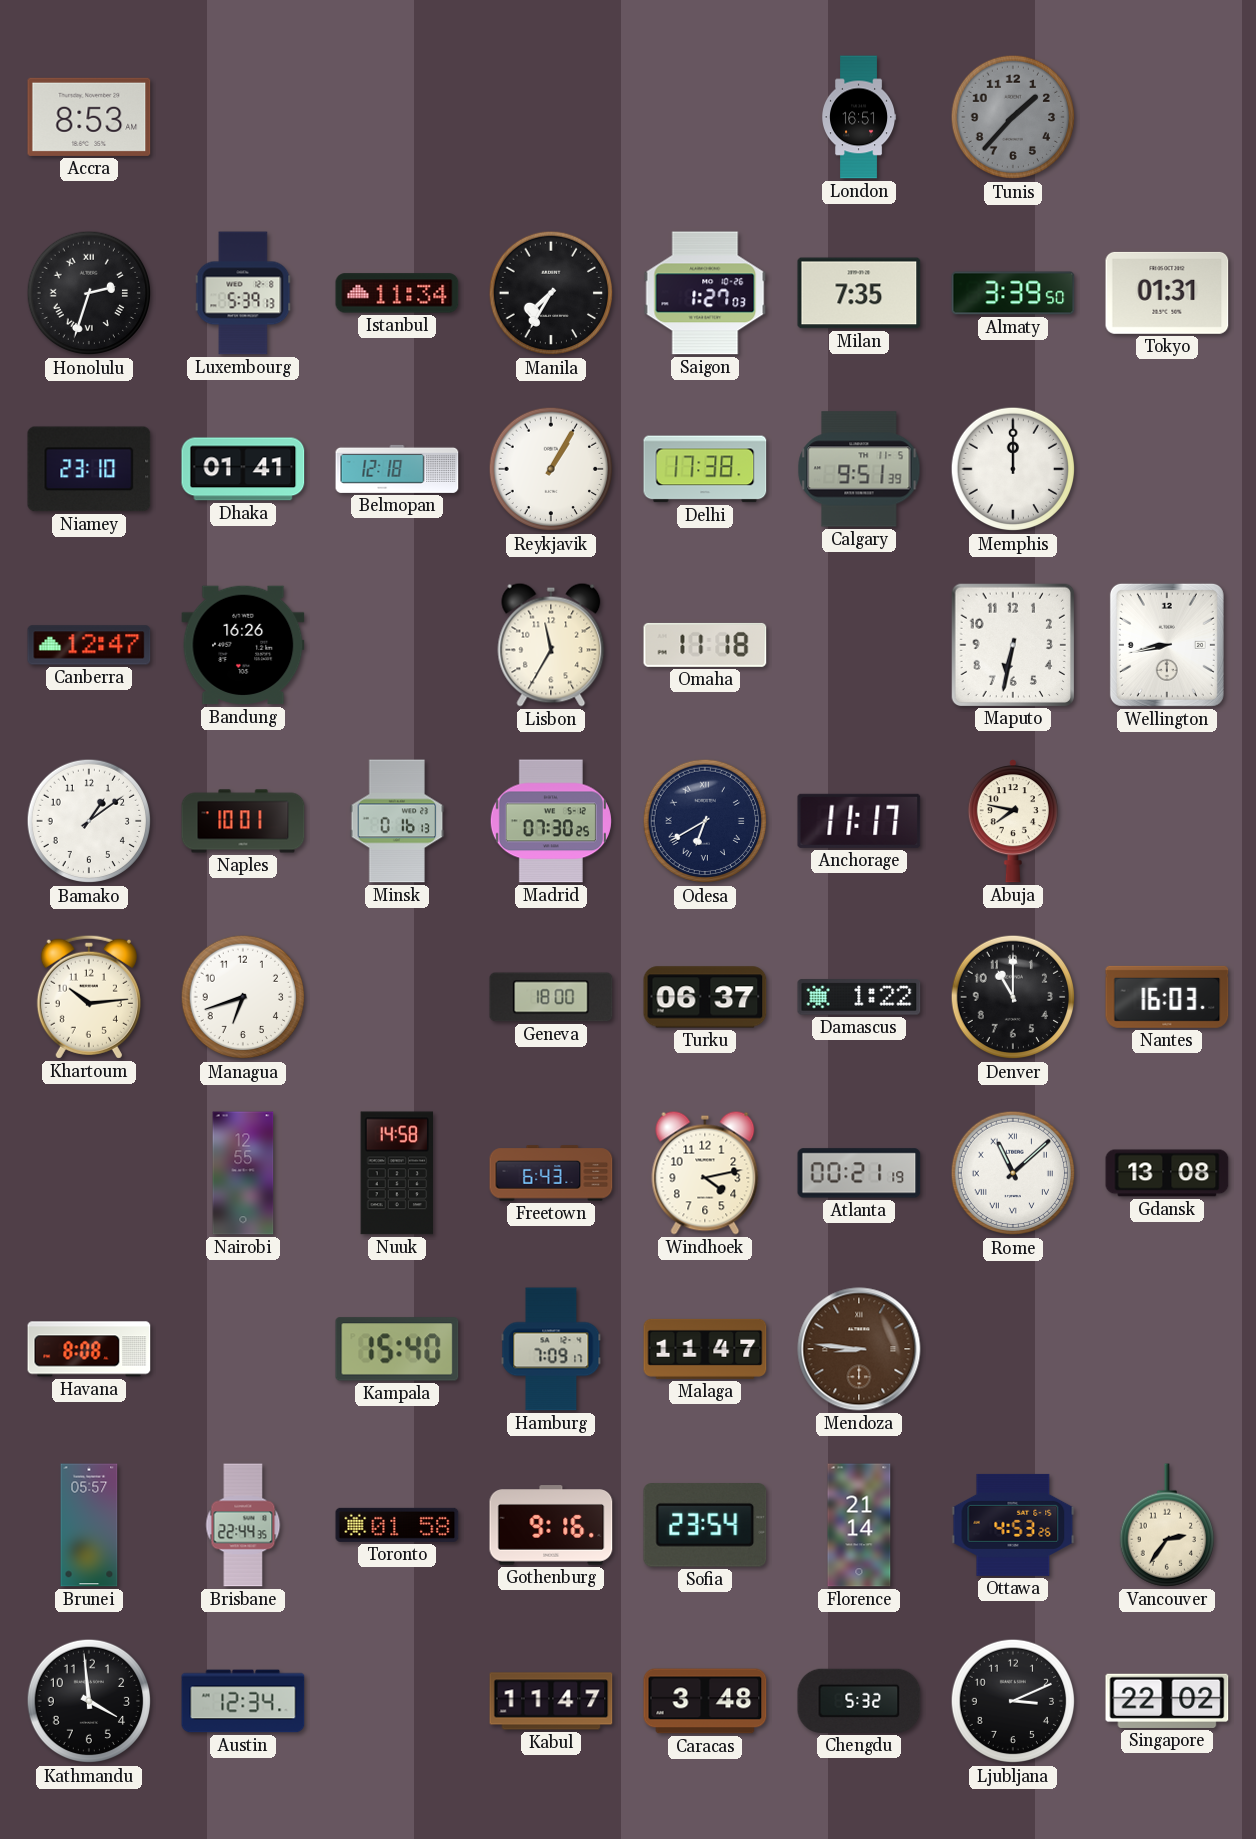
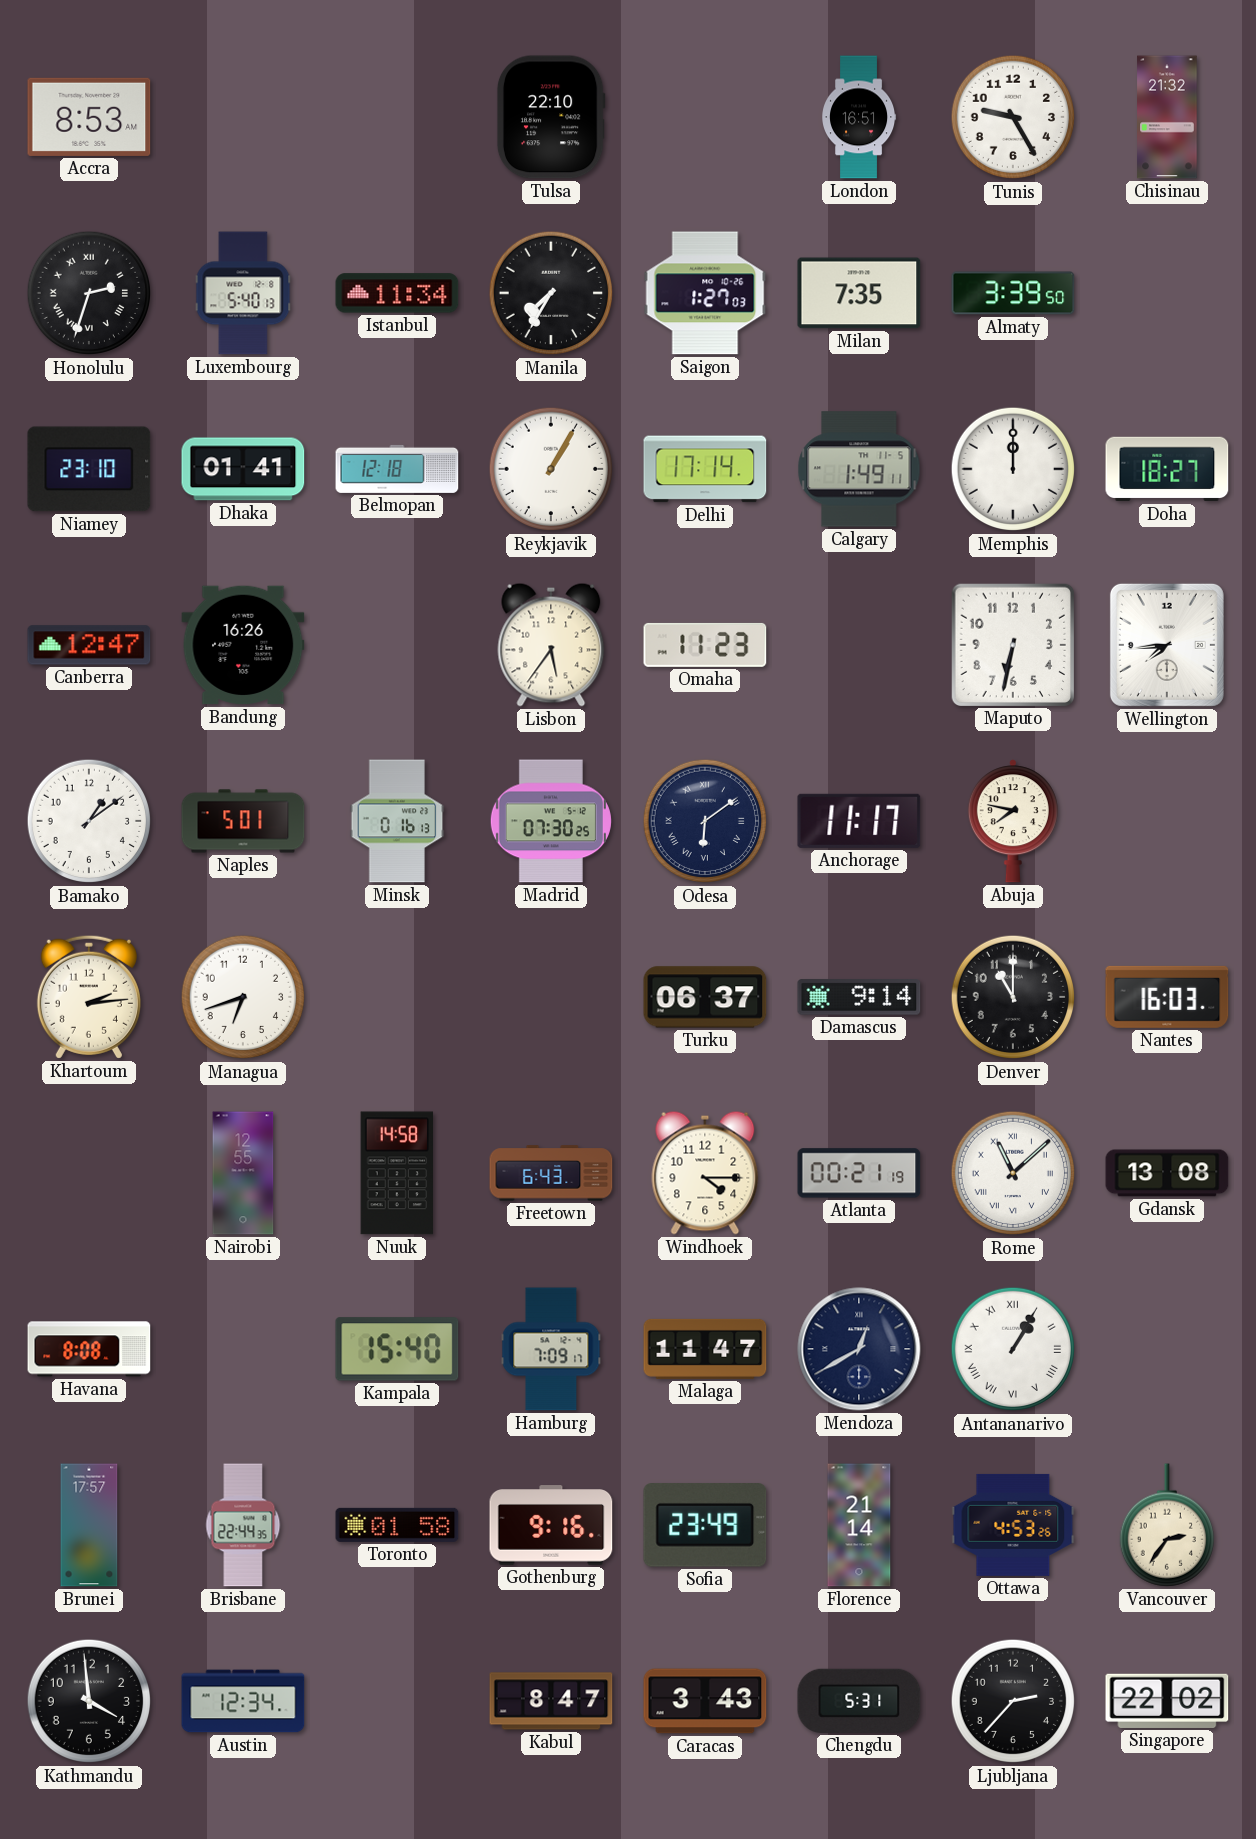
Tulsa: none -> 22:10
Tunis: 1:37 -> 9:25
Tunis dial: grey -> white
Chisinau: none -> 21:32
Luxembourg: 5:39 -> 5:40
Tokyo: 01:31 -> none
Delhi: 17:38 -> 17:14
Calgary: 9:51 -> 1:49
Doha: none -> 18:27
Lisbon: 11:35 -> 5:36
Omaha: 11:18 -> 11:23
Wellington: 8:43 -> 7:44
Naples: 10:01 -> 5:01
Odesa: 6:40 -> 6:09
Khartoum: 10:14 -> 2:14
Geneva: 18:00 -> none
Damascus: 1:22 -> 9:14
Windhoek: 4:13 -> 4:15
Mendoza: 8:46 -> 12:40
Mendoza dial: brown -> navy
Antananarivo: none -> 1:05
Brunei: 05:57 -> 17:57
Sofia: 23:54 -> 23:49
Kabul: 11:47 -> 8:47
Caracas: 3:48 -> 3:43
Chengdu: 5:32 -> 5:31
Ljubljana: 3:11 -> 2:37
